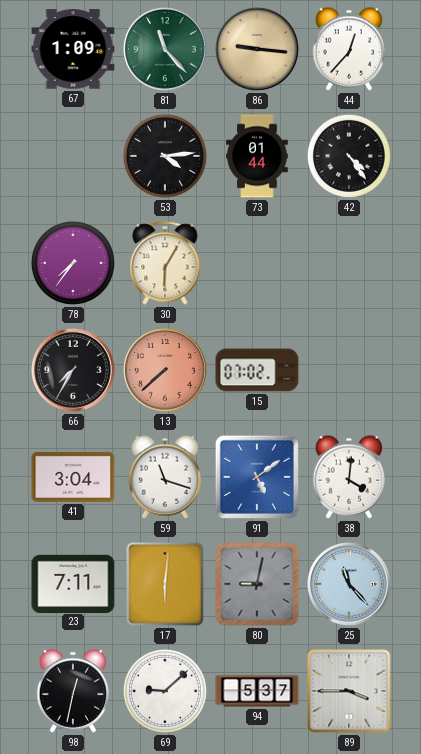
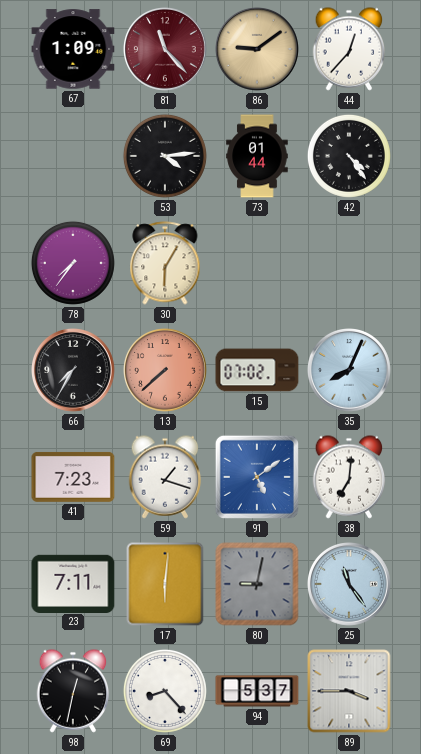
81 dial: green -> burgundy
86: 9:16 -> 9:09
35: none -> 8:04
41: 3:04 -> 7:23
59: 11:18 -> 1:18
38: 4:01 -> 7:01
25: 11:23 -> 11:24
69: 9:08 -> 8:23
